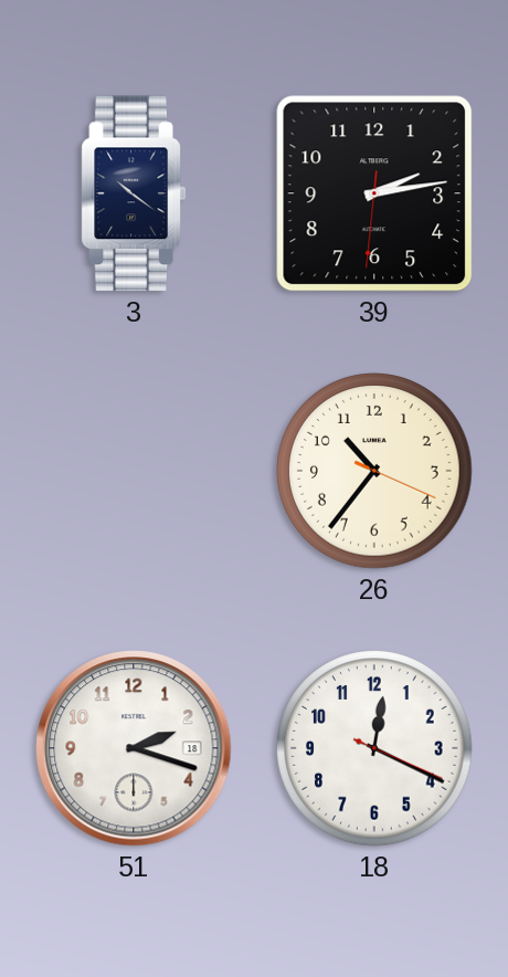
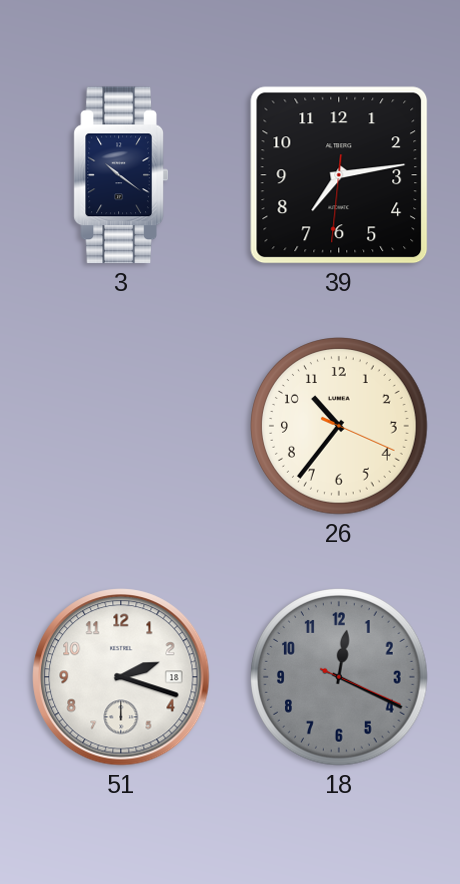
39: 2:13 -> 7:13
18 dial: white -> grey
